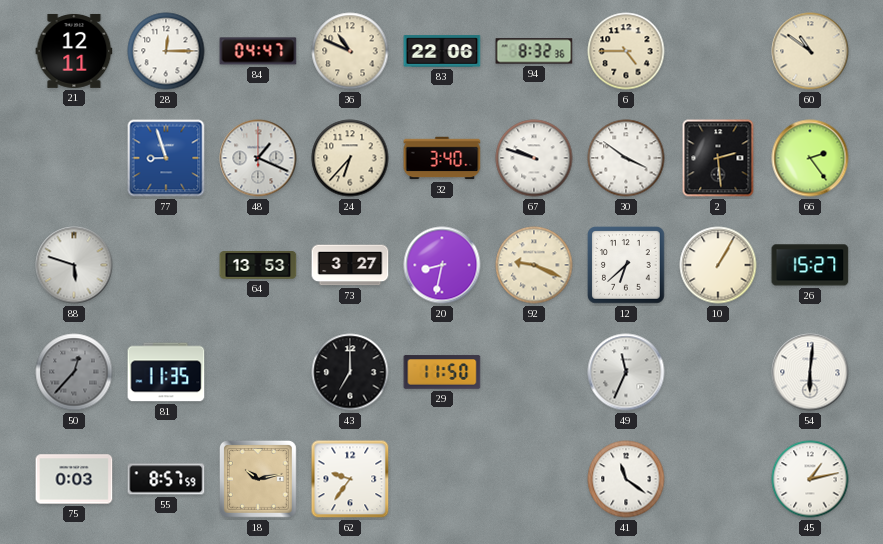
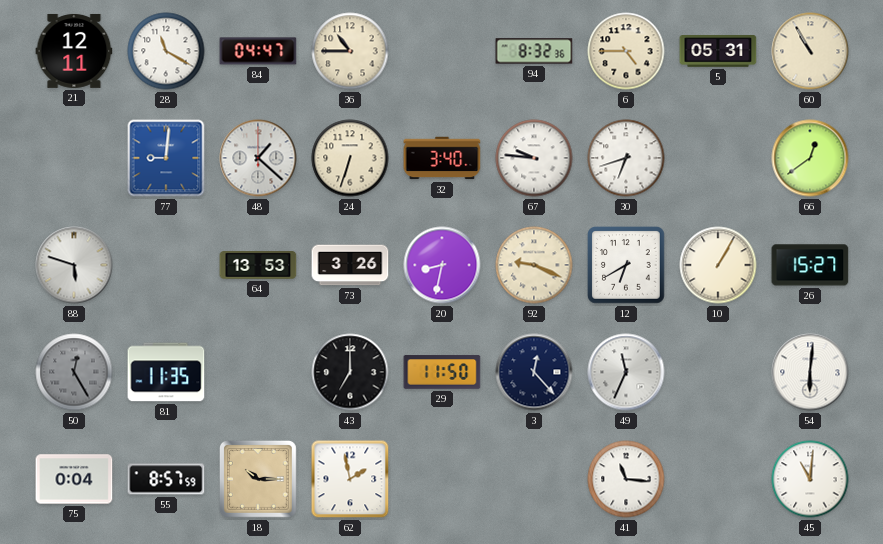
28: 12:15 -> 11:20
36: 10:49 -> 10:45
83: 22:06 -> none
5: none -> 05:31
60: 10:51 -> 10:55
77: 8:57 -> 9:01
48: 1:19 -> 1:22
24: 6:37 -> 6:33
67: 9:48 -> 9:46
30: 3:51 -> 6:42
2: 2:29 -> none
66: 2:24 -> 12:39
73: 3:27 -> 3:26
12: 6:38 -> 6:40
50: 12:37 -> 12:25
3: none -> 12:23
75: 0:03 -> 0:04
18: 10:13 -> 10:15
62: 9:36 -> 1:58
41: 11:21 -> 11:16
45: 1:13 -> 11:01
